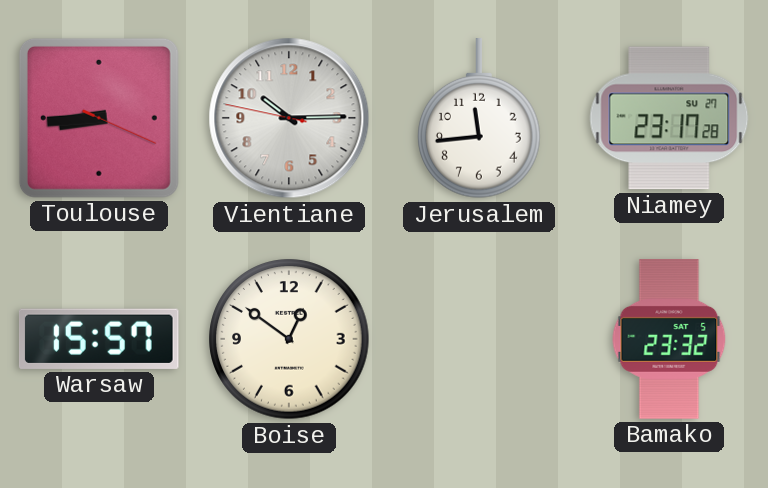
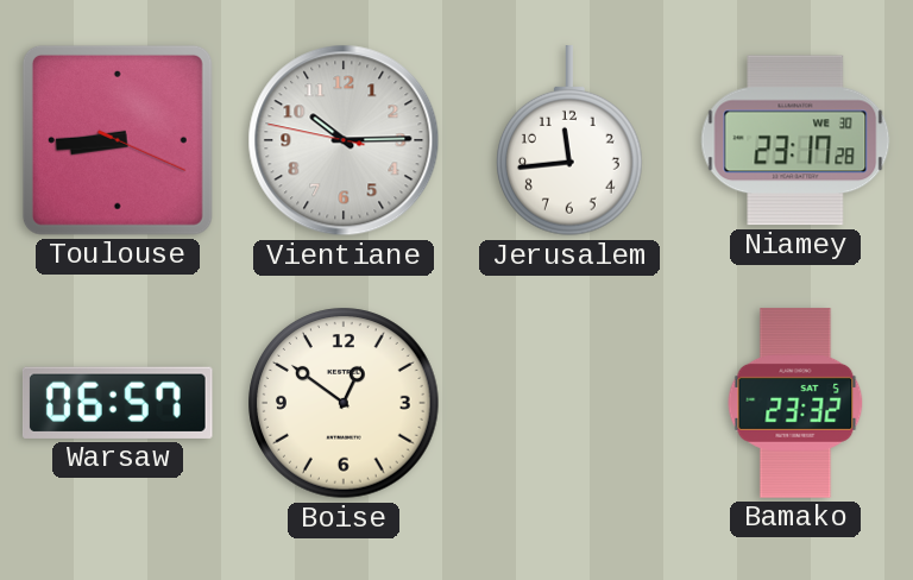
Niamey date: SU 27 -> WE 30
Warsaw: 15:57 -> 06:57
